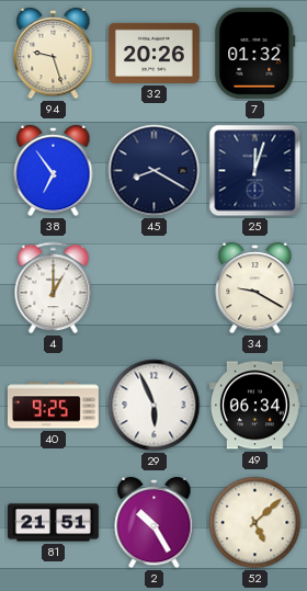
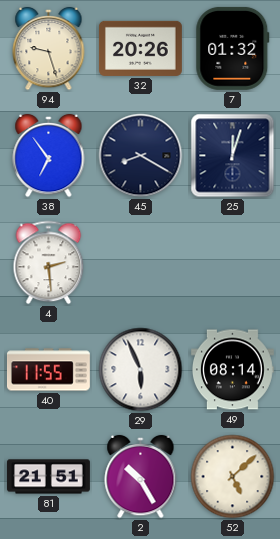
4: 1:00 -> 2:29
34: 9:20 -> none
40: 9:25 -> 11:55
49: 06:34 -> 08:14
